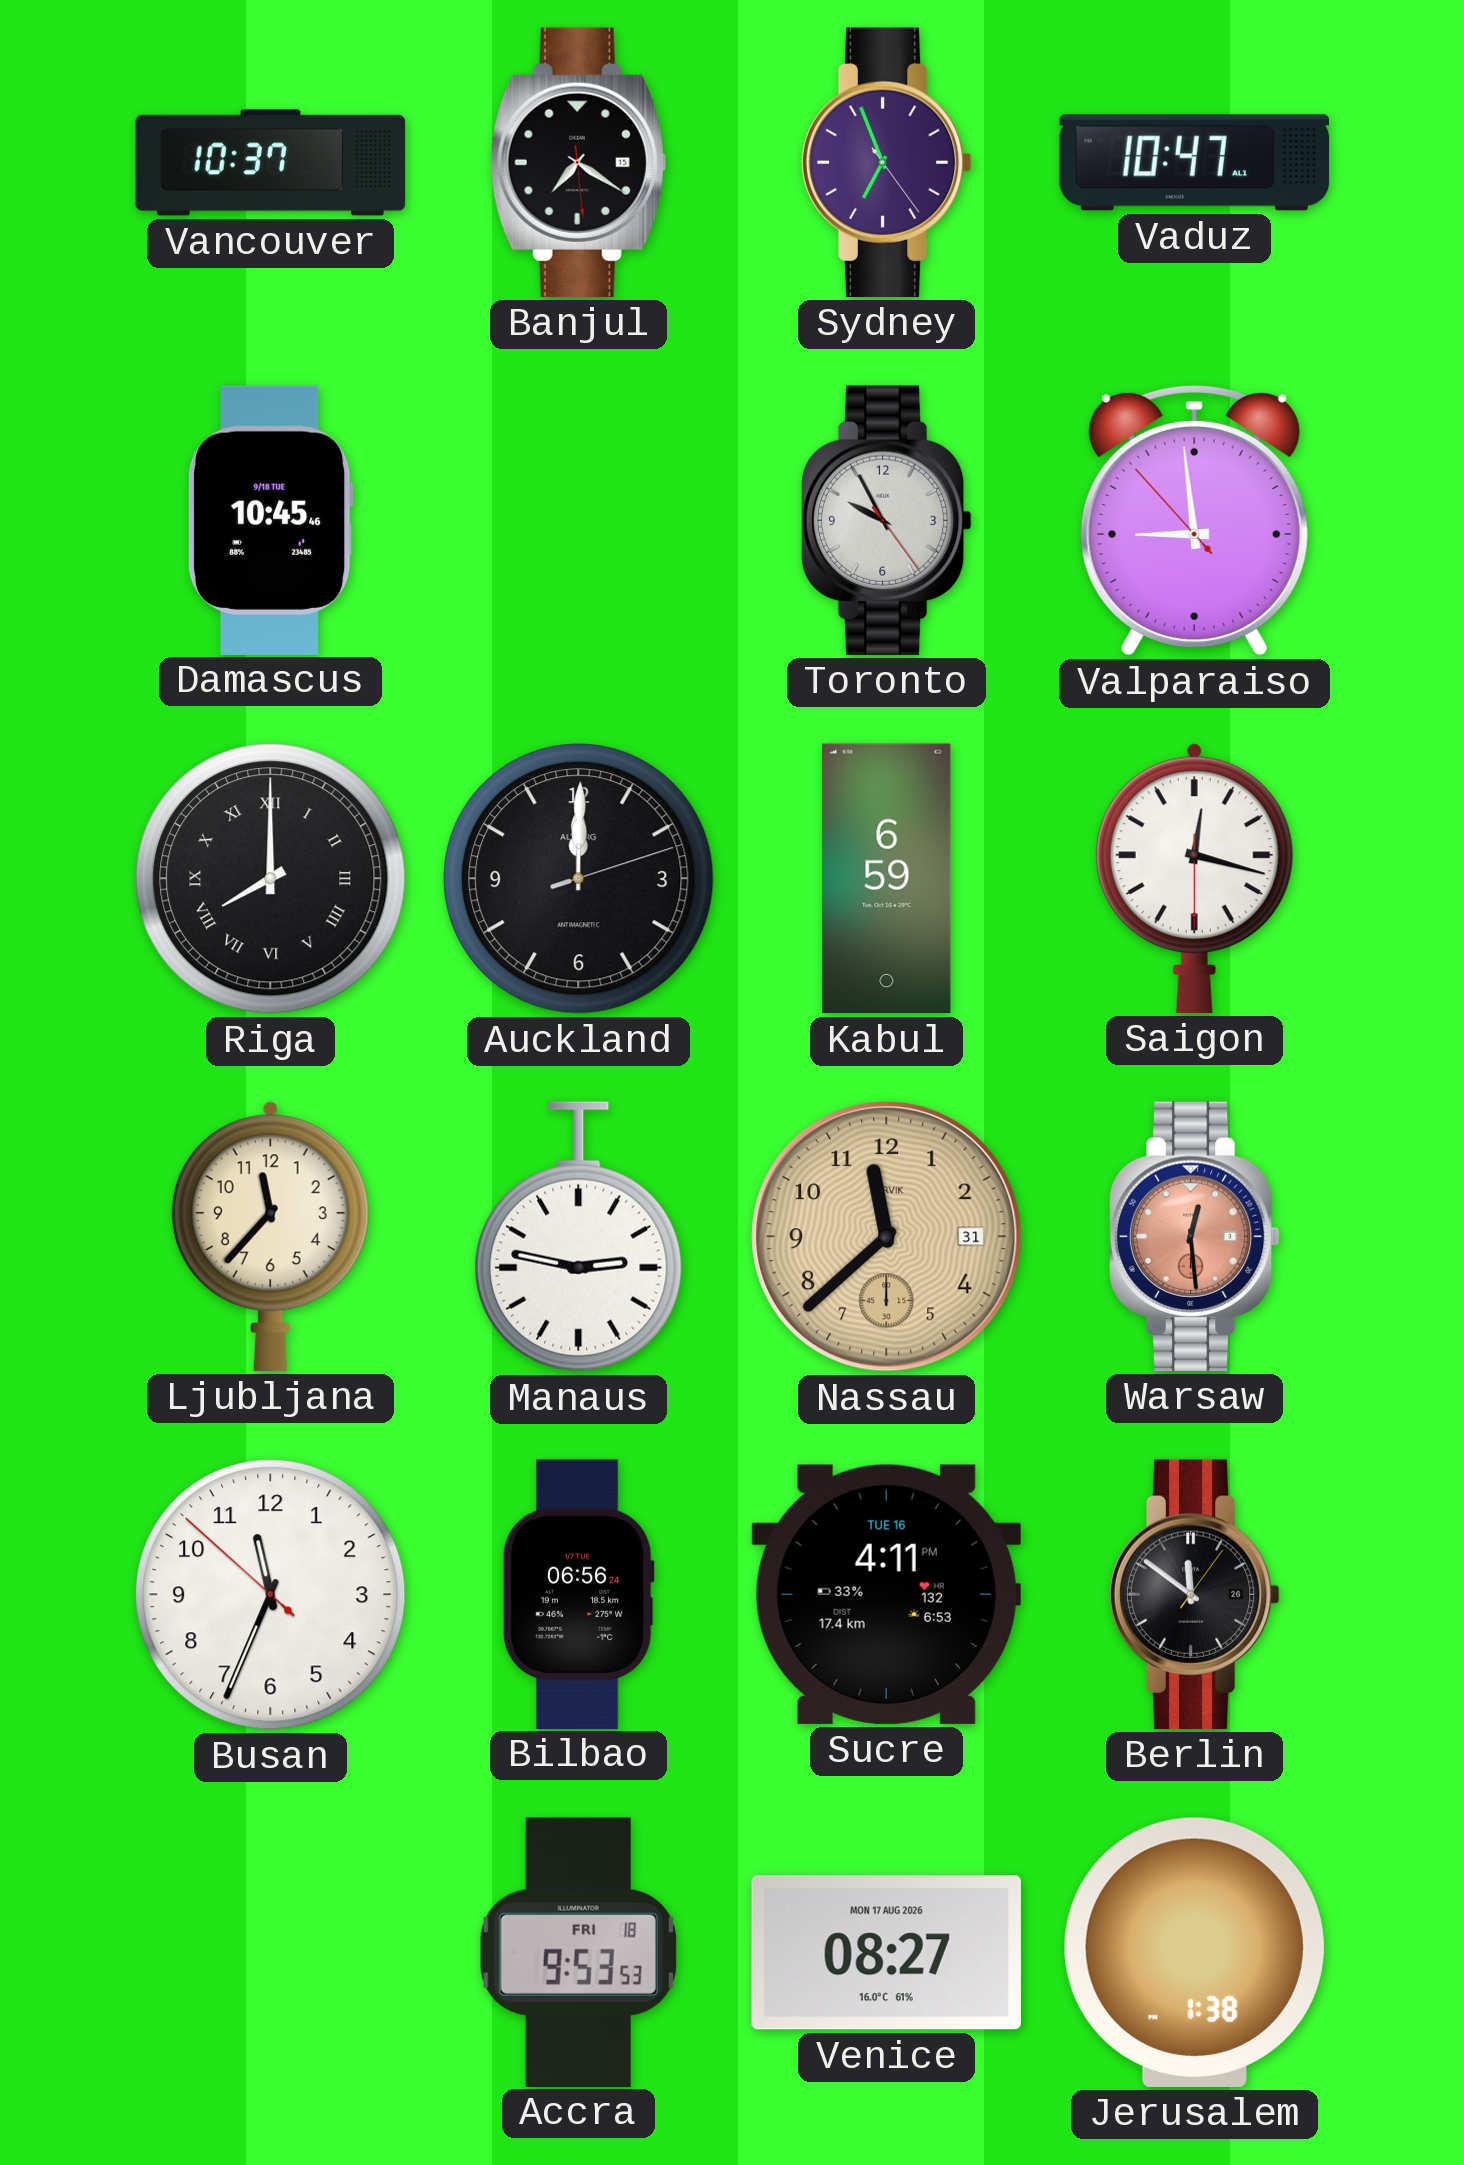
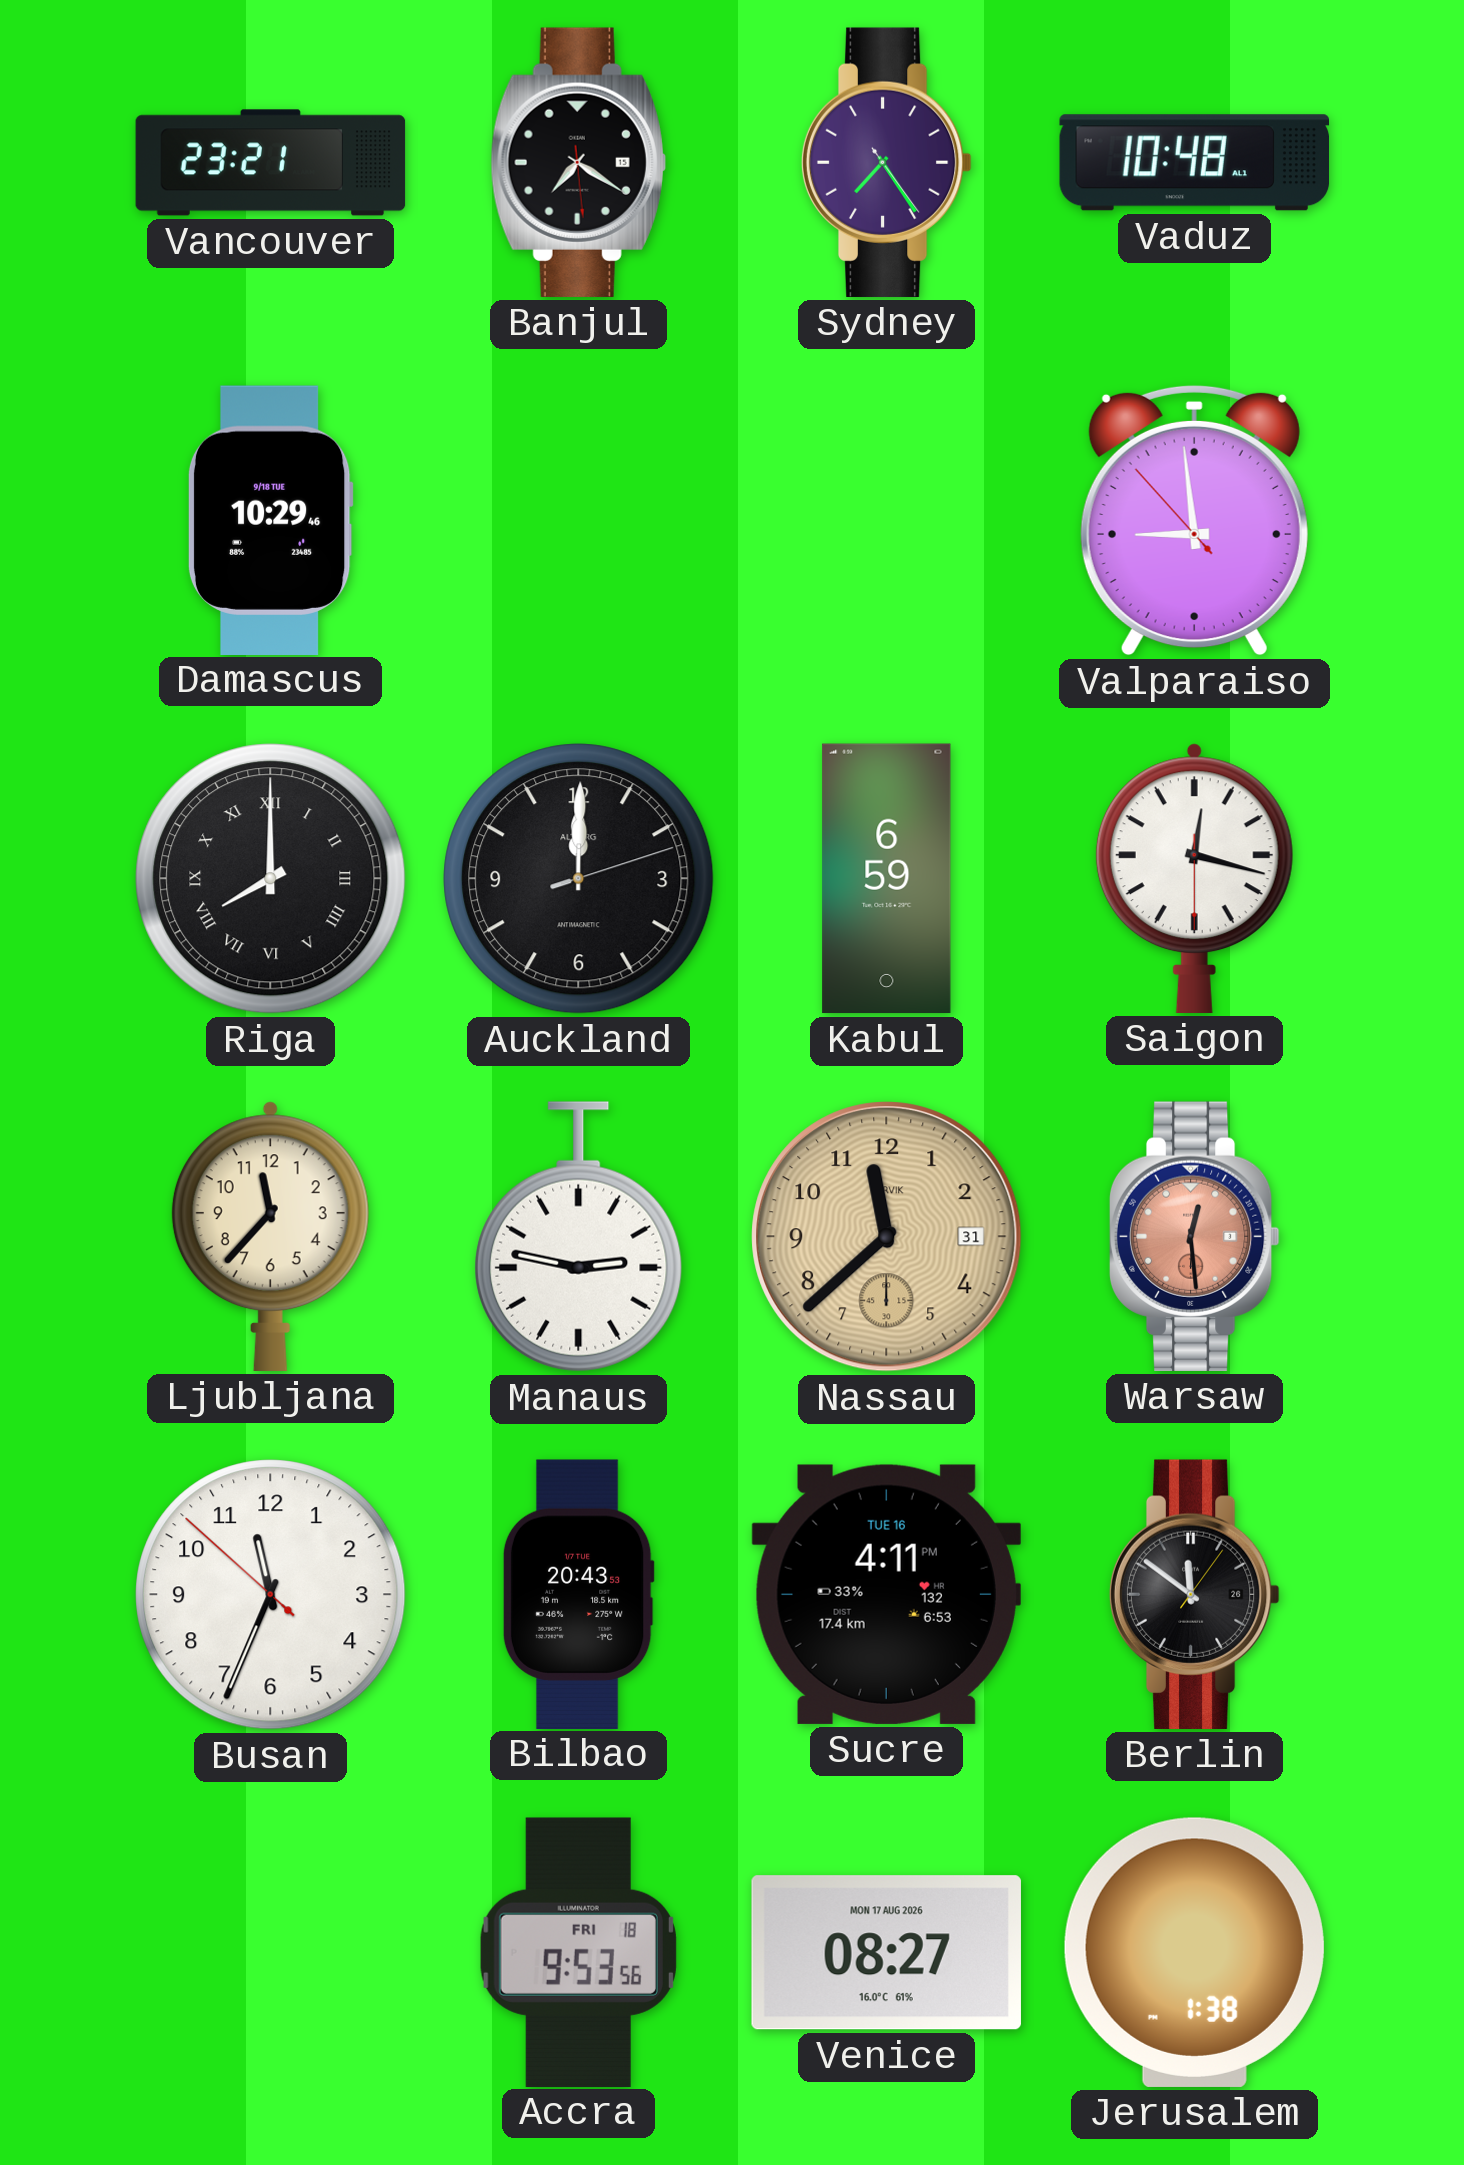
Vancouver: 10:37 -> 23:21
Sydney: 6:56 -> 7:24
Vaduz: 10:47 -> 10:48
Damascus: 10:45 -> 10:29
Toronto: 9:55 -> none
Bilbao: 06:56 -> 20:43
Accra: 9:53:53 -> 9:53:56
